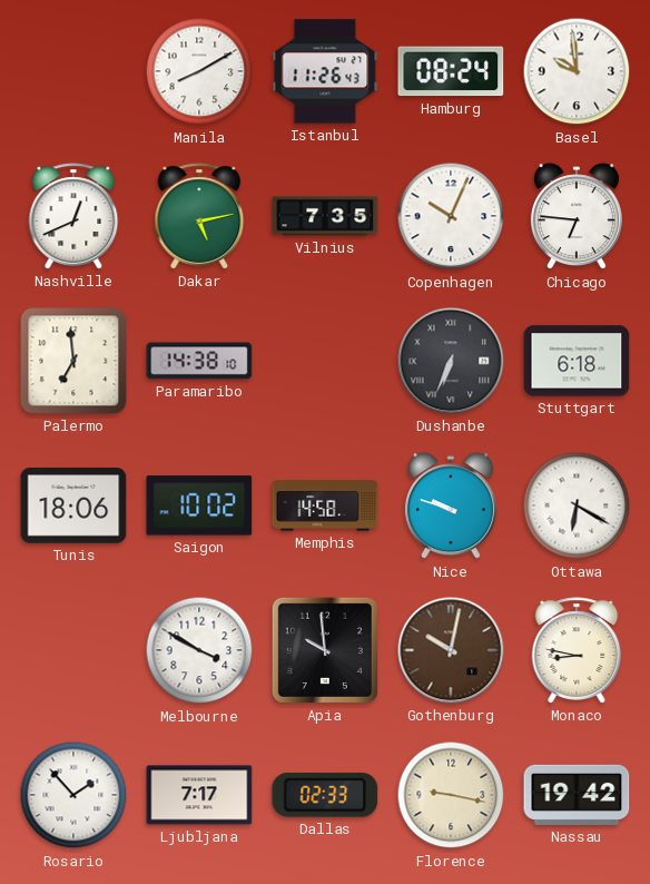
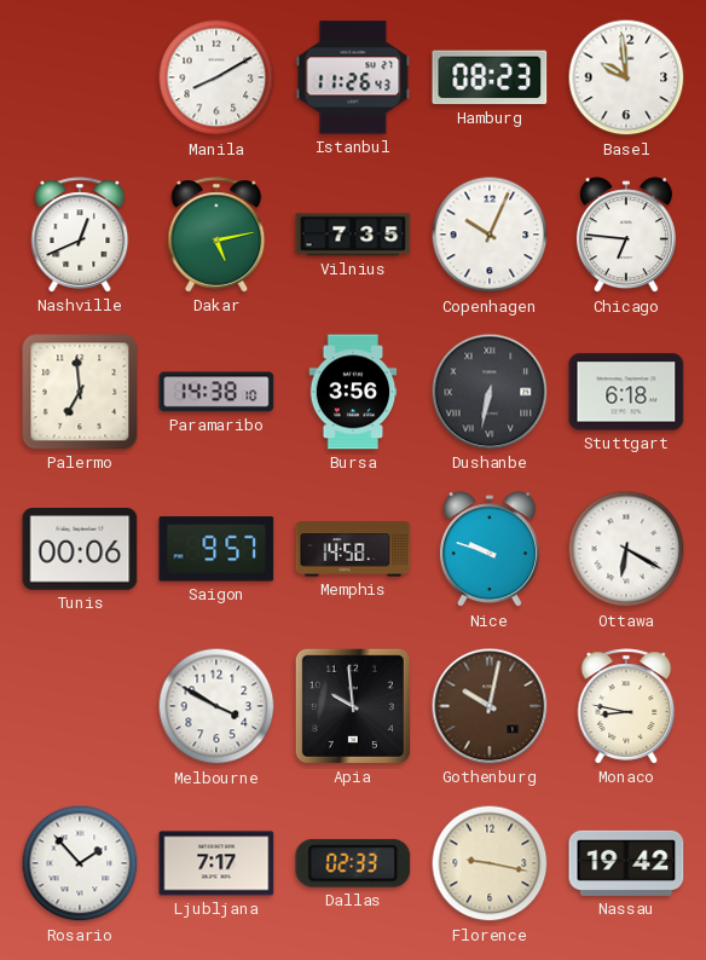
Hamburg: 08:24 -> 08:23
Bursa: none -> 3:56
Dushanbe: 6:34 -> 6:32
Tunis: 18:06 -> 00:06
Saigon: 10:02 -> 9:57
